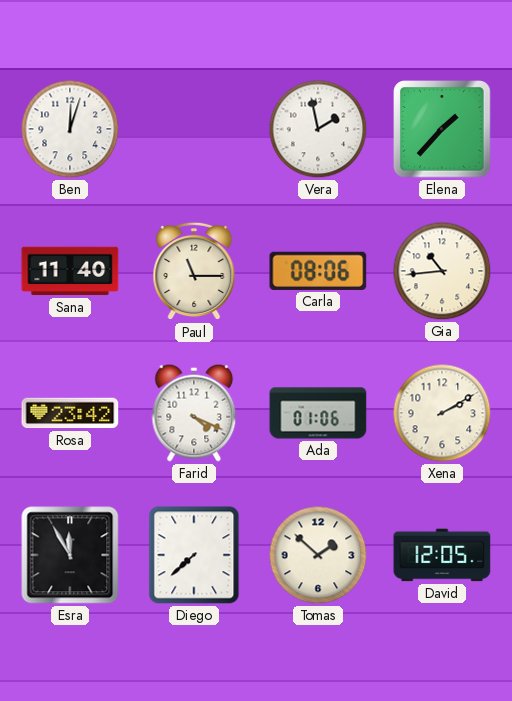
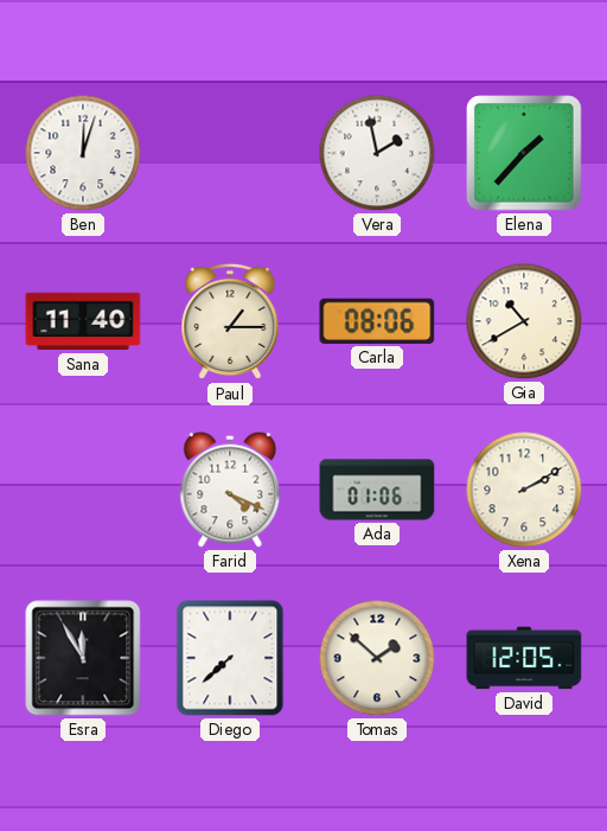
Paul: 11:15 -> 1:15
Gia: 10:44 -> 10:40
Rosa: 23:42 -> none
